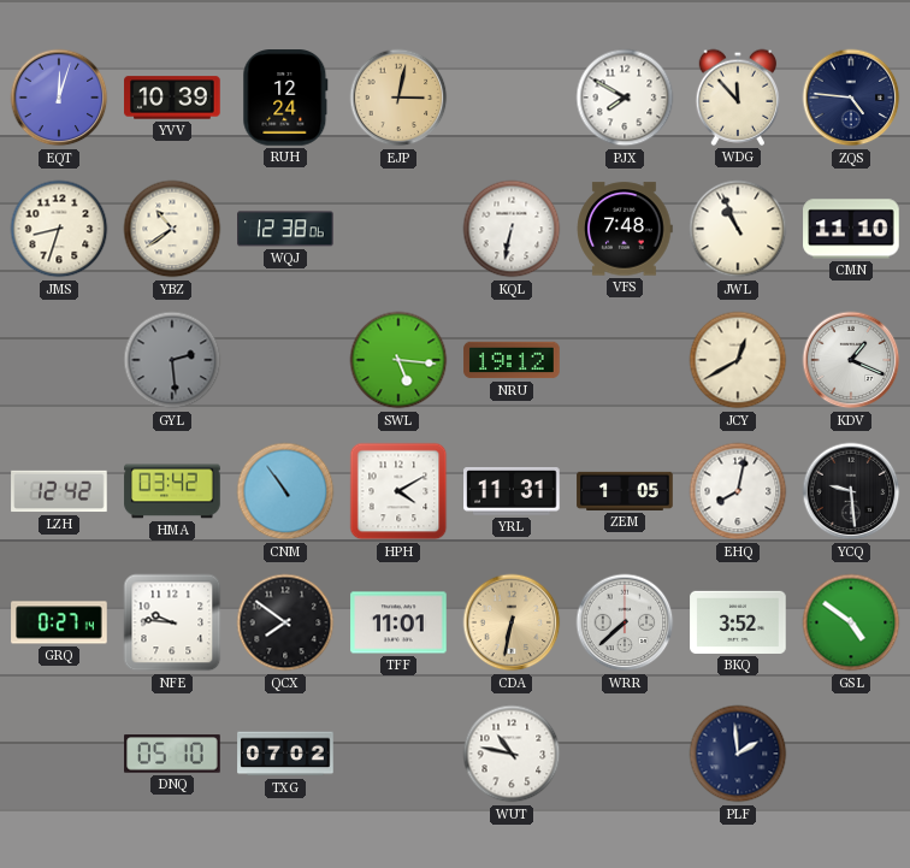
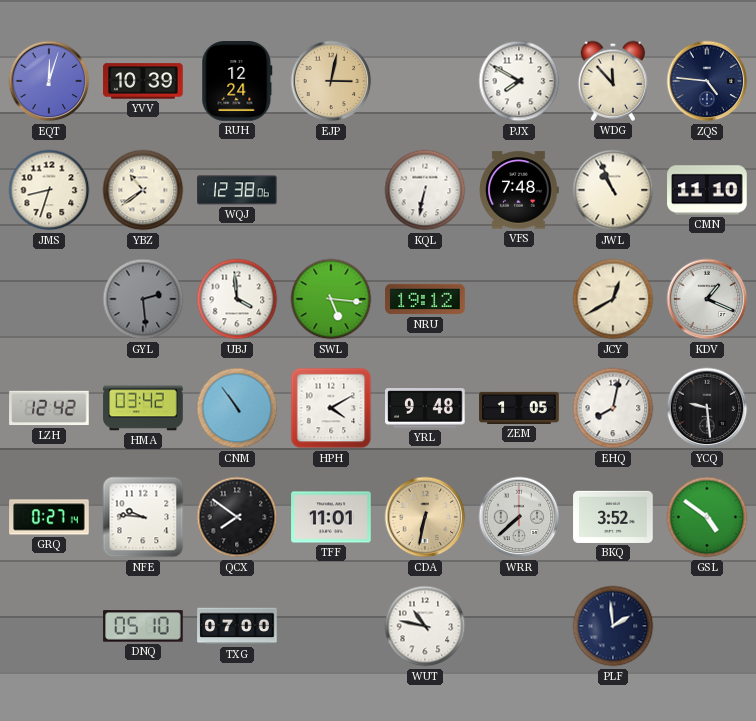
UBJ: none -> 3:59
YRL: 11:31 -> 9:48
TXG: 07:02 -> 07:00
